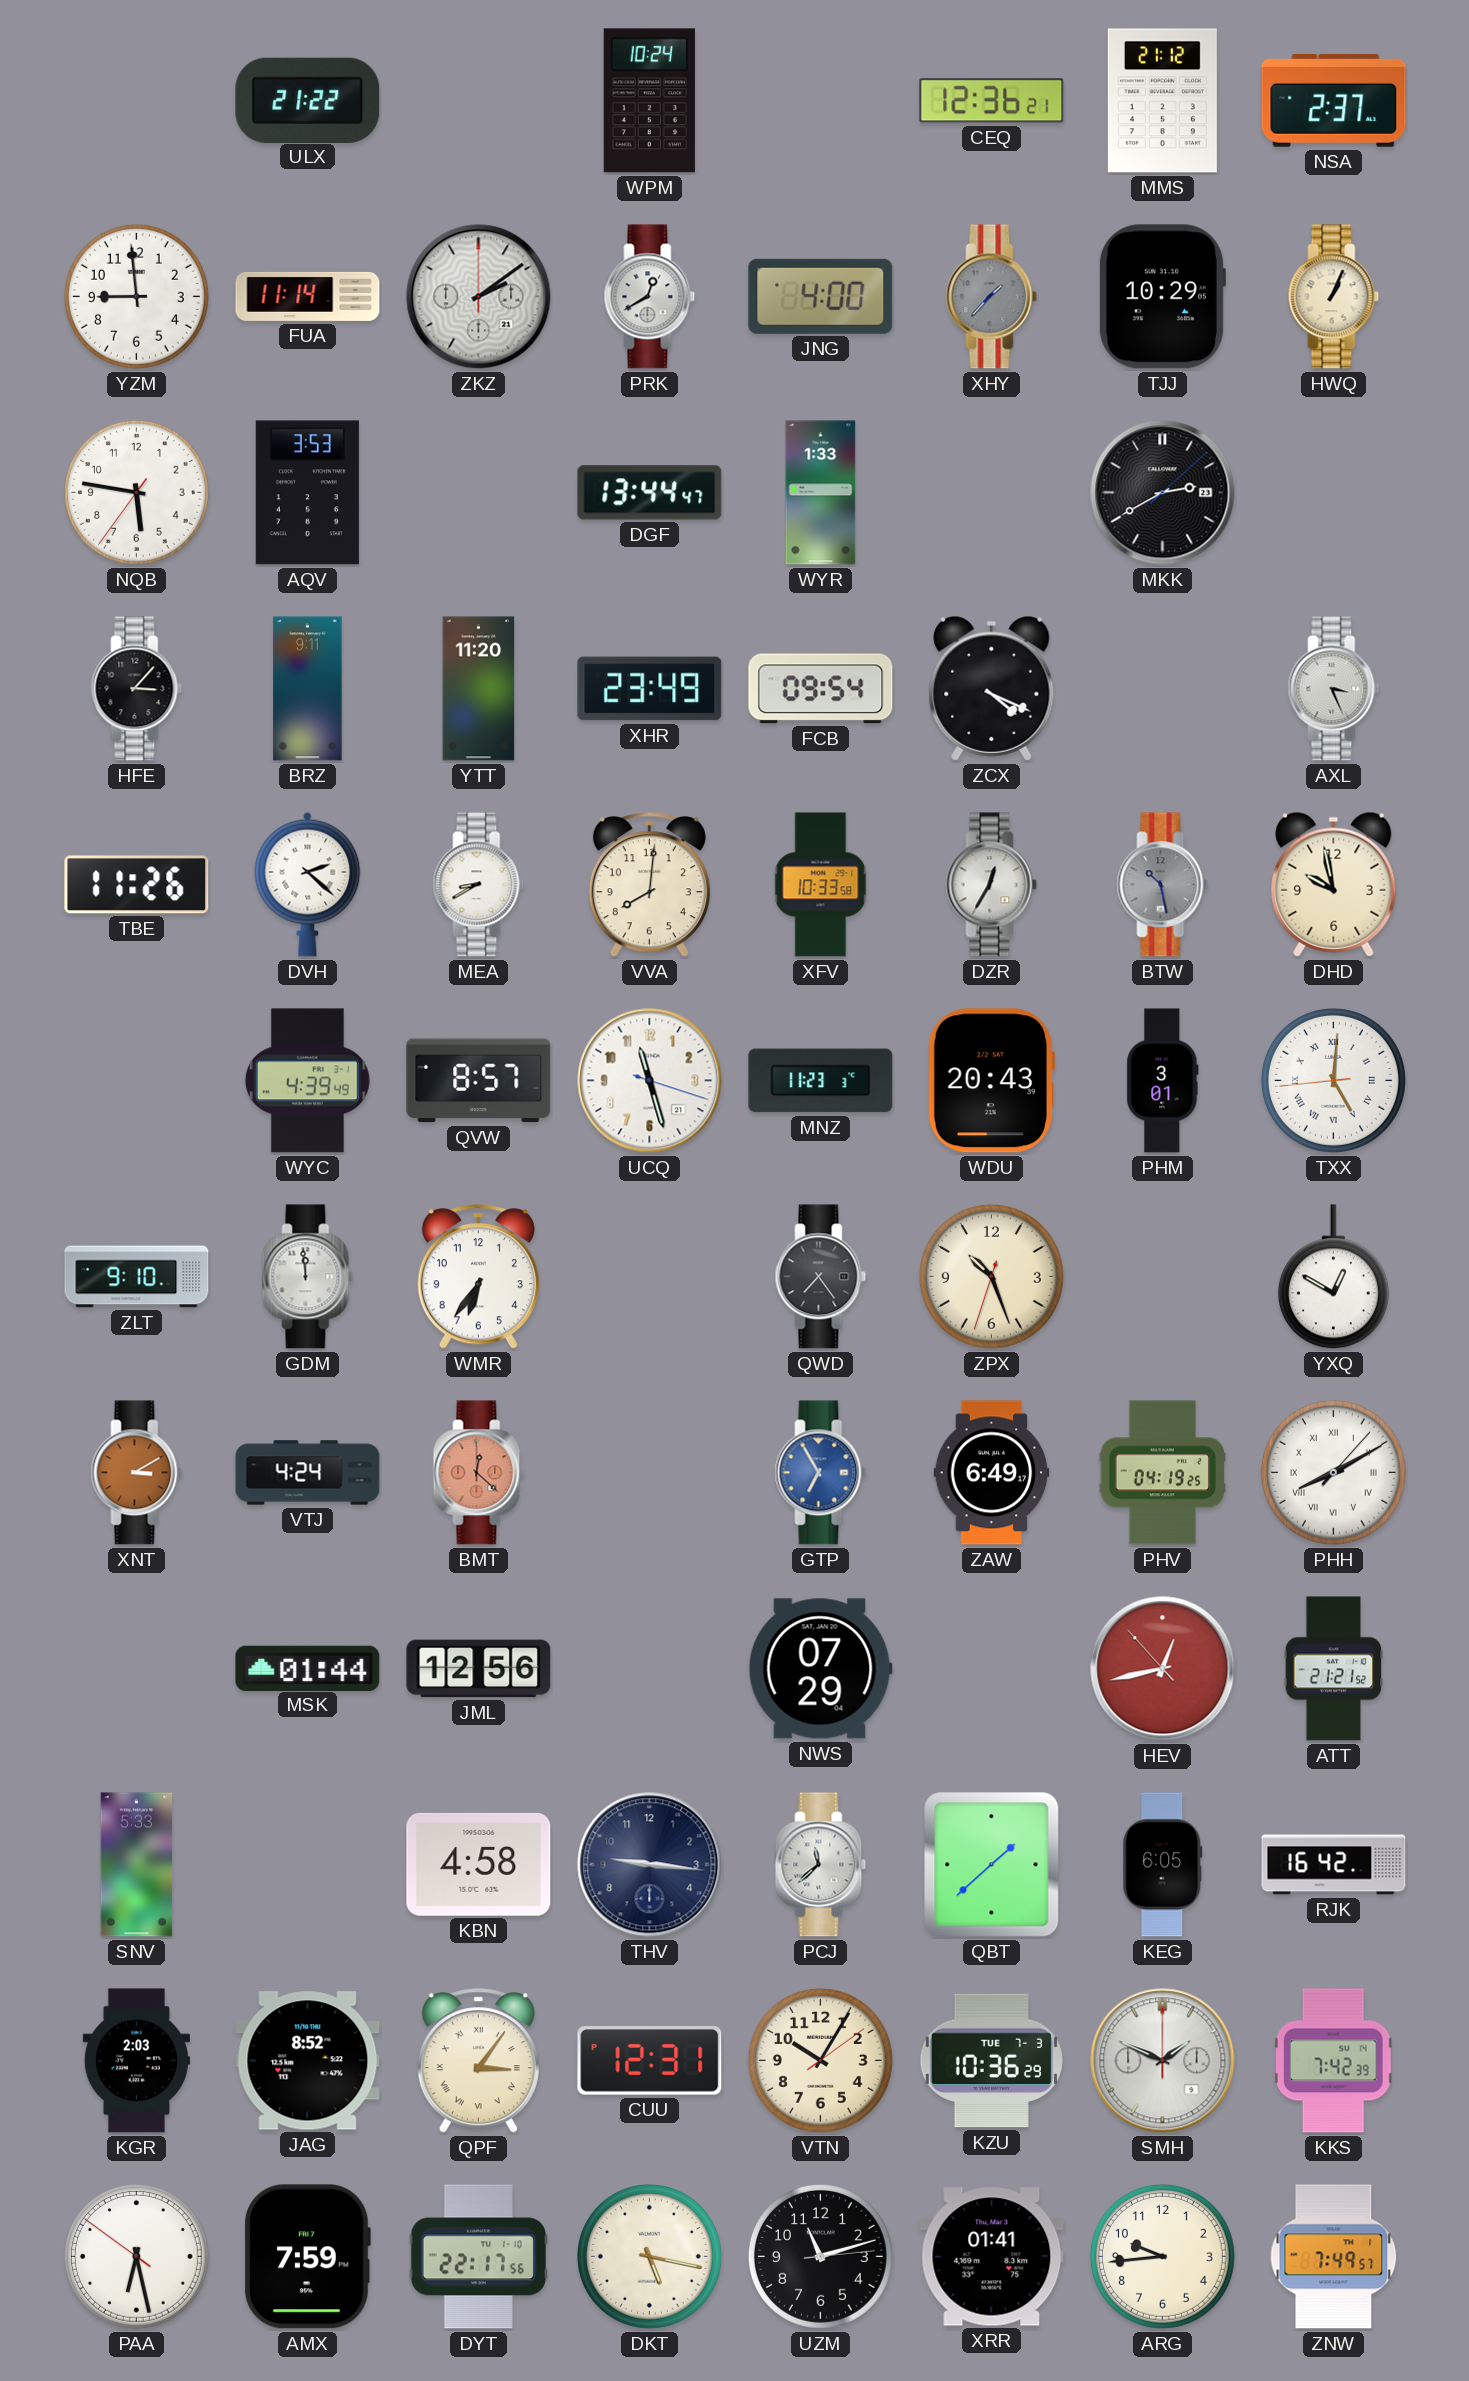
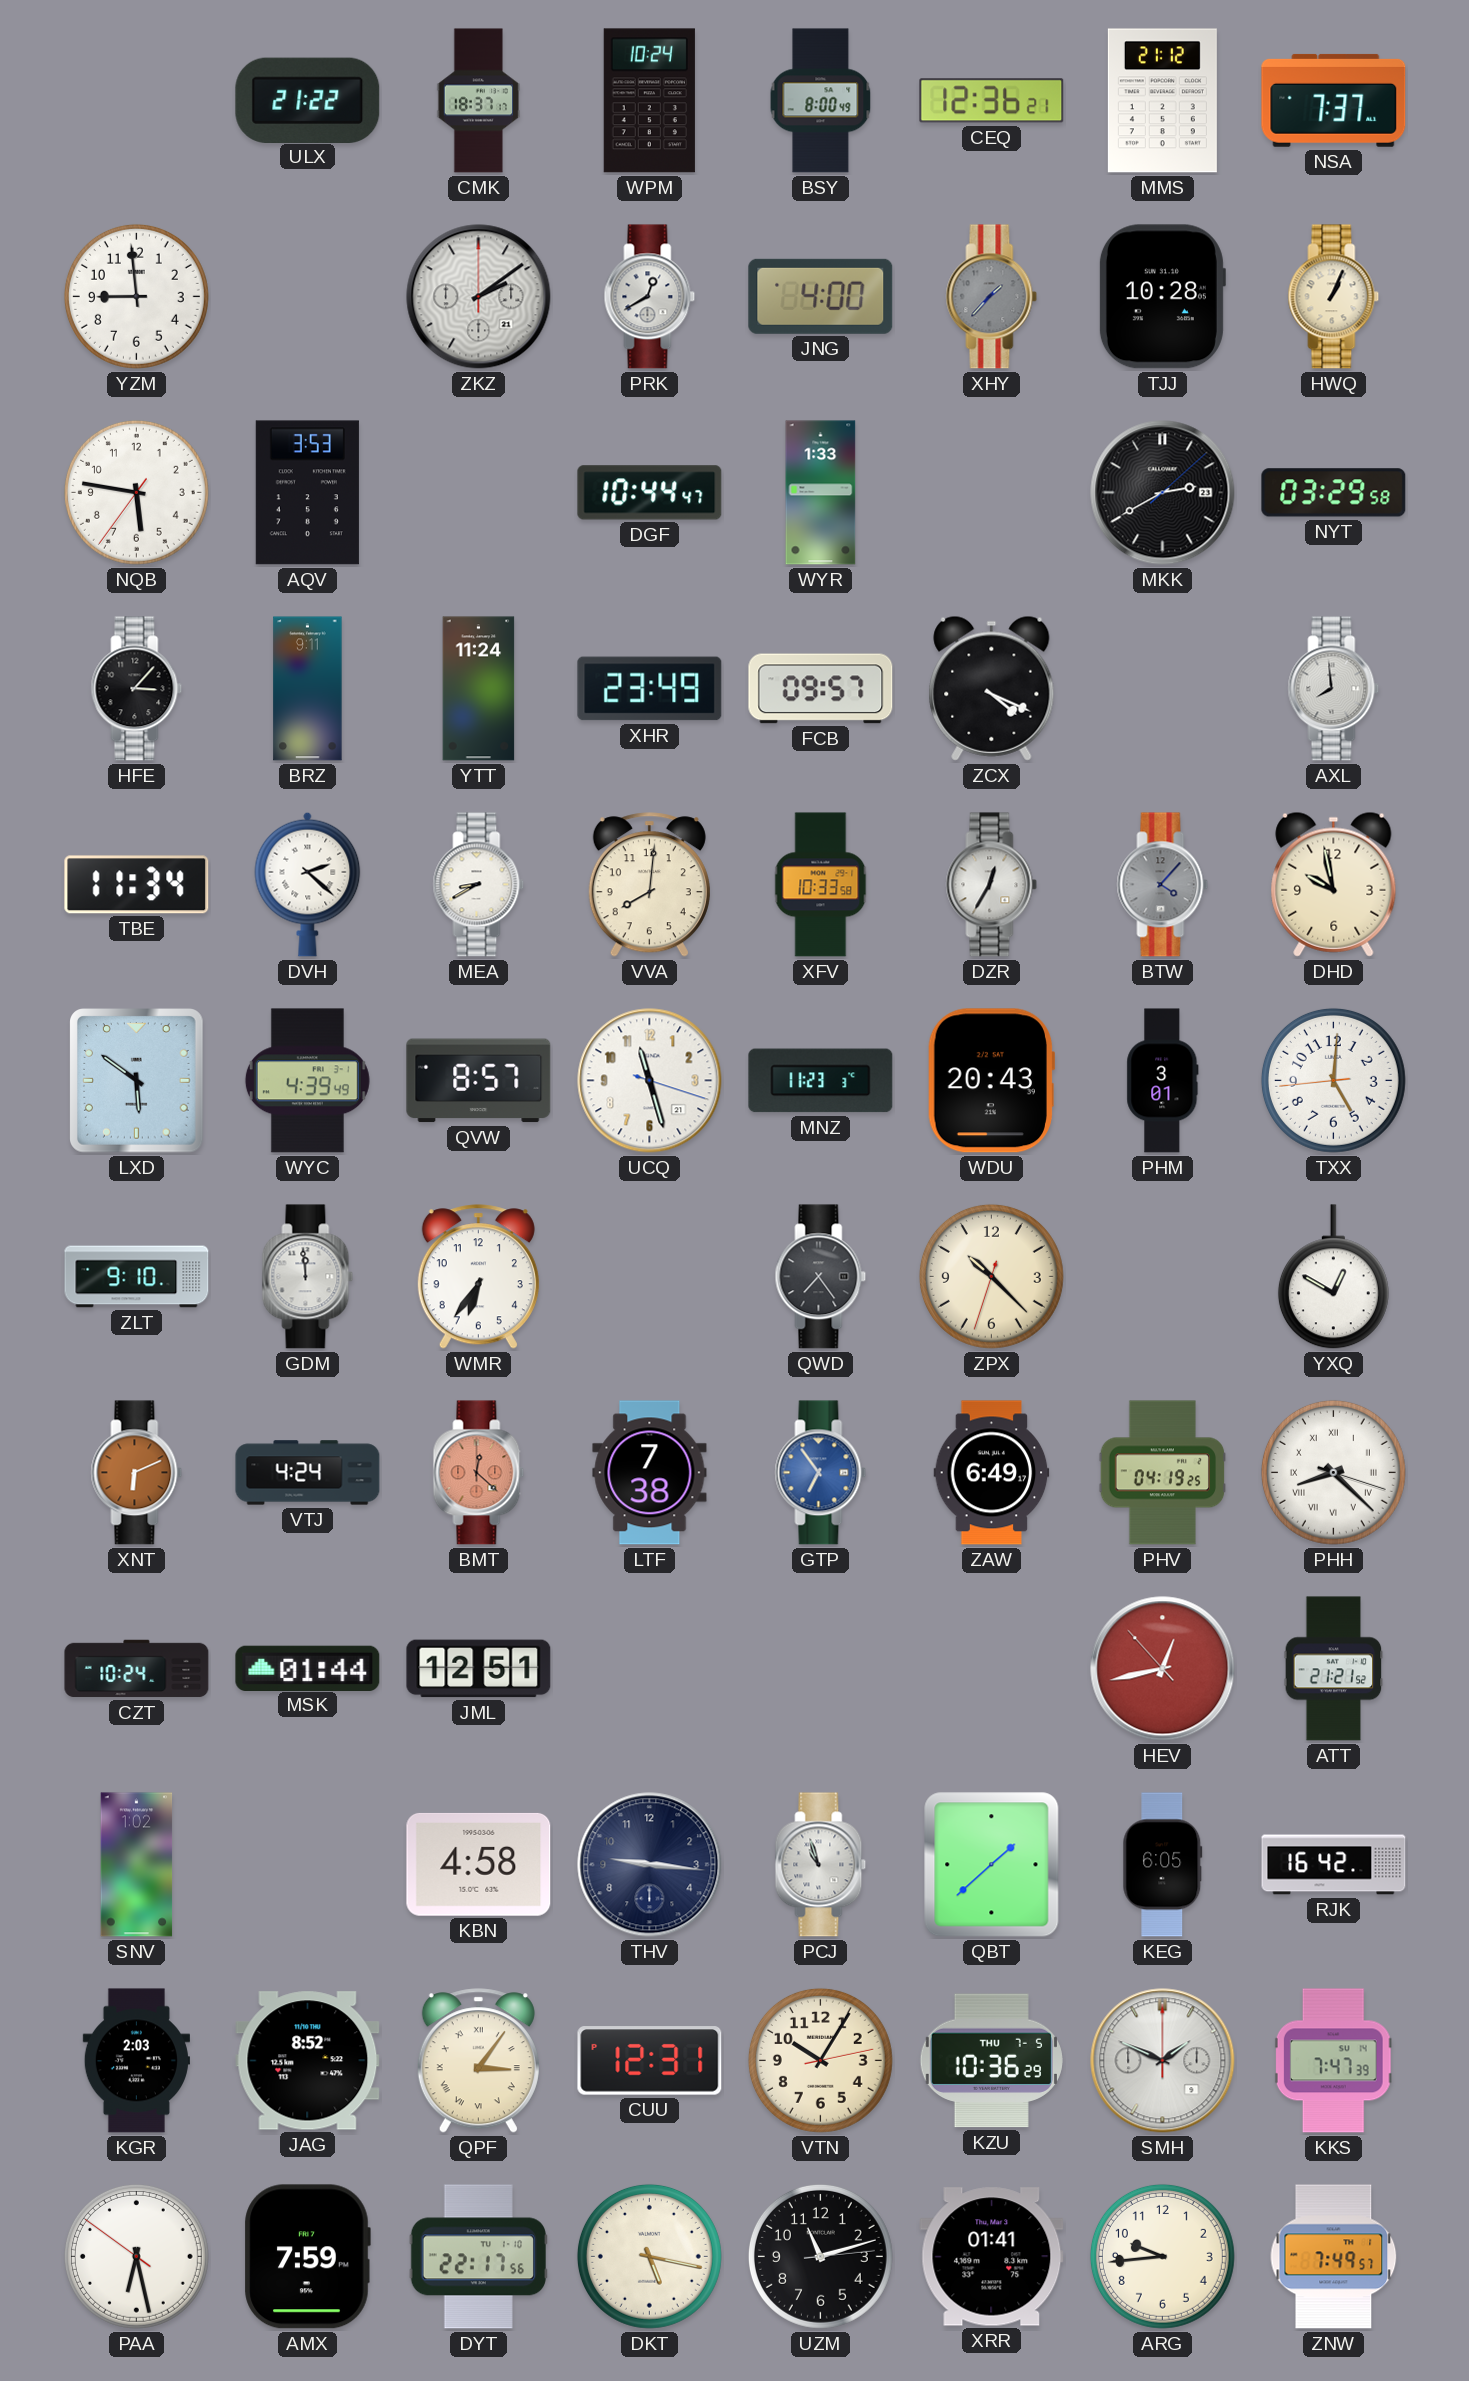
CMK: none -> 18:37
BSY: none -> 8:00
NSA: 2:37 -> 7:37
FUA: 11:14 -> none
TJJ: 10:29 -> 10:28
DGF: 13:44 -> 10:44
NYT: none -> 03:29
YTT: 11:20 -> 11:24
FCB: 09:54 -> 09:57
AXL: 3:26 -> 7:59
TBE: 11:26 -> 11:34
BTW: 10:28 -> 4:07
LXD: none -> 5:51
TXX numerals: Roman -> Arabic
ZPX: 10:26 -> 10:22
XNT: 3:10 -> 6:11
LTF: none -> 7:38
GTP: 6:55 -> 6:54
PHH: 8:10 -> 8:22
CZT: none -> 10:24
JML: 12:56 -> 12:51
NWS: 07:29 -> none
SNV: 5:33 -> 1:02
PCJ: 11:38 -> 10:57
VTN: 10:05:09 -> 10:05:13
KZU date: TUE 7-3 -> THU 7-5
KKS: 7:42 -> 7:47
